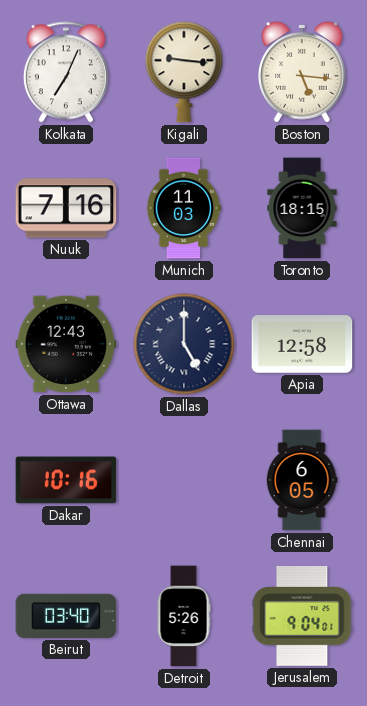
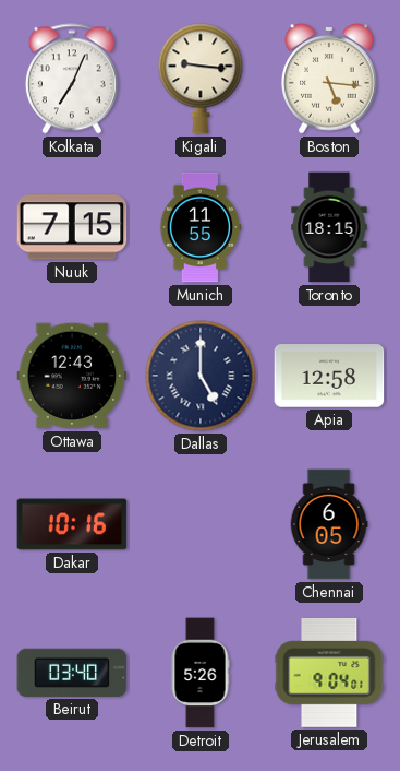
Nuuk: 7:16 -> 7:15
Munich: 11:03 -> 11:55
